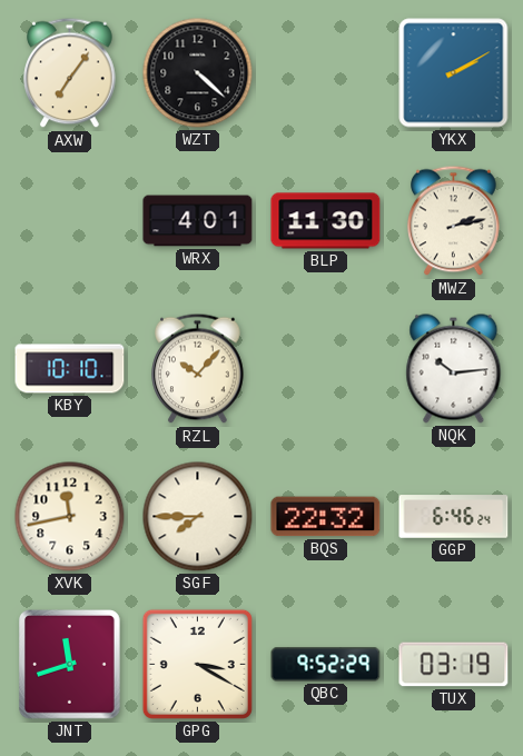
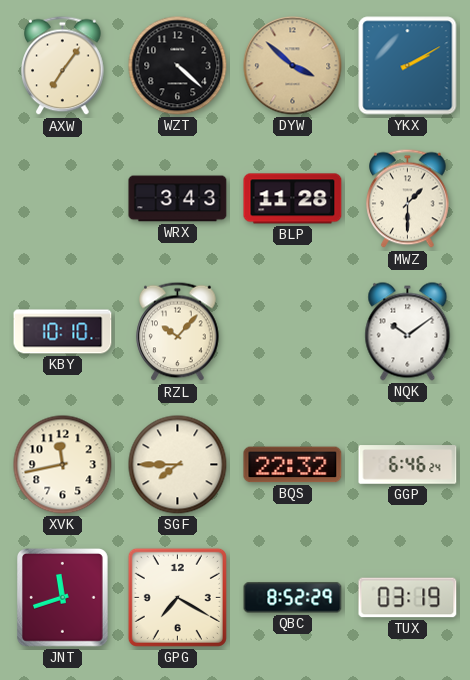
DYW: none -> 3:52
WRX: 4:01 -> 3:43
BLP: 11:30 -> 11:28
MWZ: 2:13 -> 1:30
NQK: 10:14 -> 10:09
GPG: 3:20 -> 7:20
QBC: 9:52 -> 8:52
